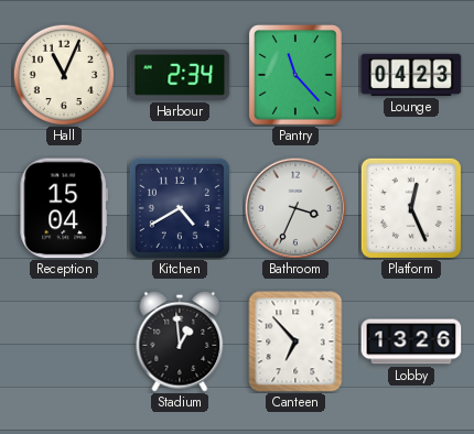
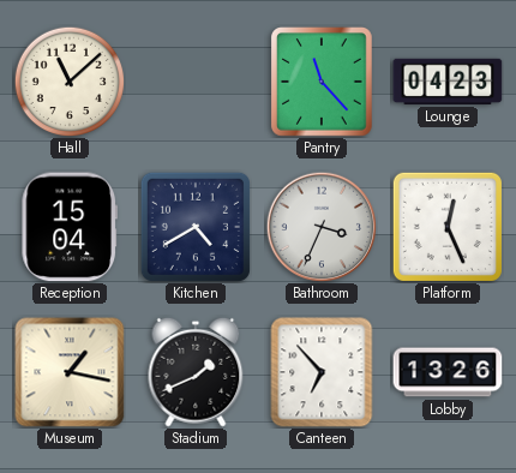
Hall: 11:04 -> 11:08
Harbour: 2:34 -> none
Museum: none -> 1:17
Stadium: 12:59 -> 1:41
